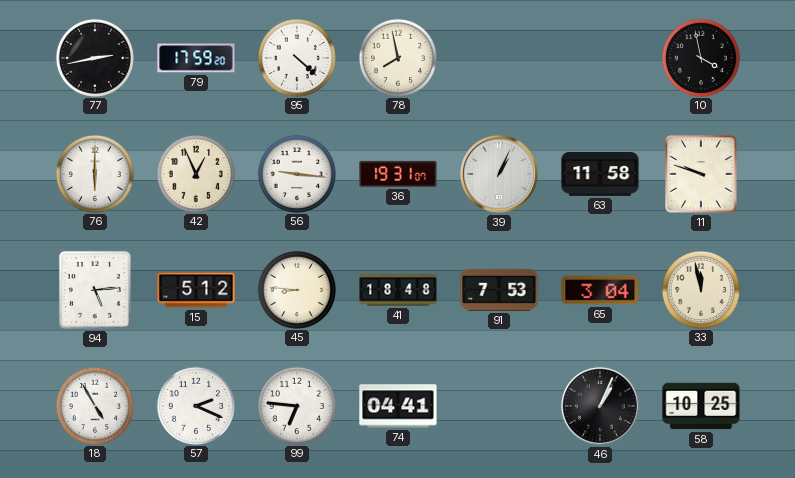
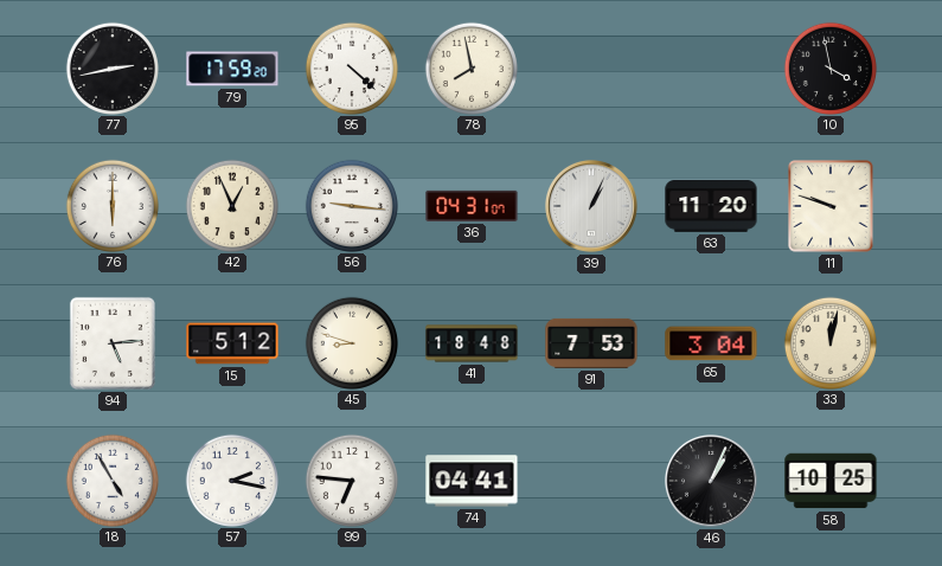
36: 19:31 -> 04:31
63: 11:58 -> 11:20
45: 8:46 -> 8:48
33: 11:58 -> 12:02
57: 2:19 -> 2:17
